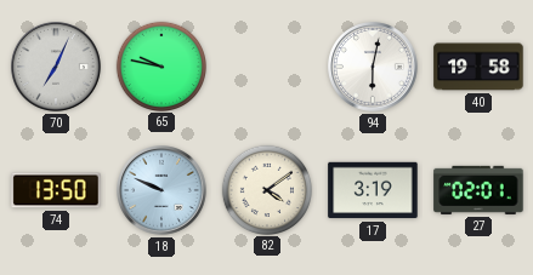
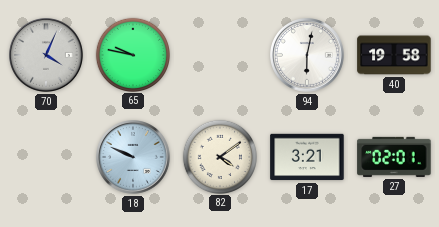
70: 7:04 -> 4:04
74: 13:50 -> none
17: 3:19 -> 3:21
